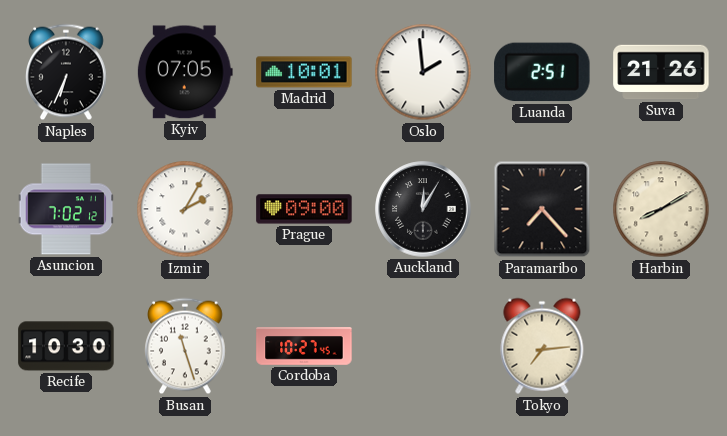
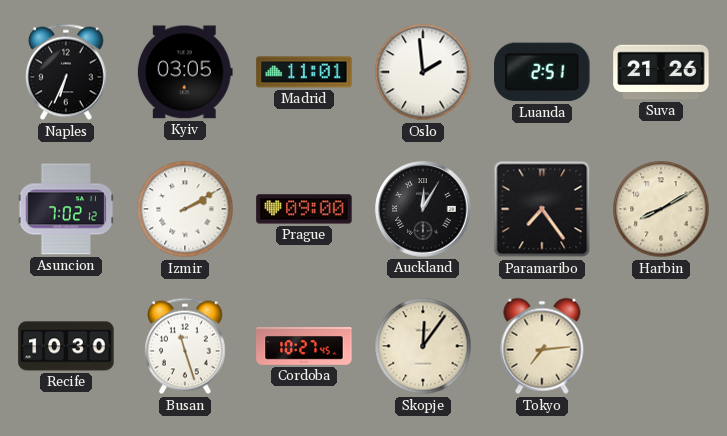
Kyiv: 07:05 -> 03:05
Madrid: 10:01 -> 11:01
Izmir: 2:05 -> 2:10
Paramaribo: 7:23 -> 7:24
Skopje: none -> 12:06
